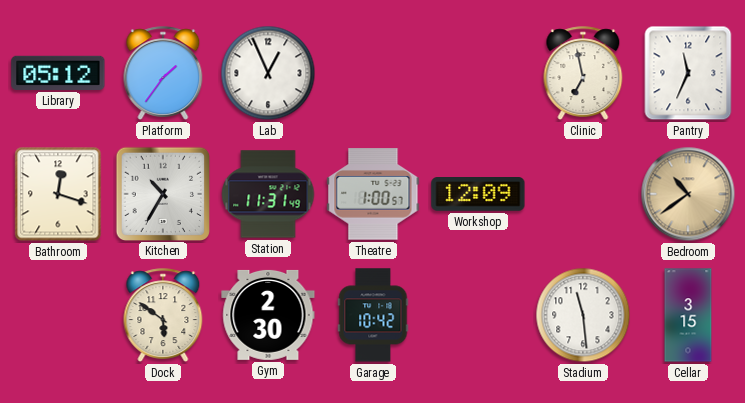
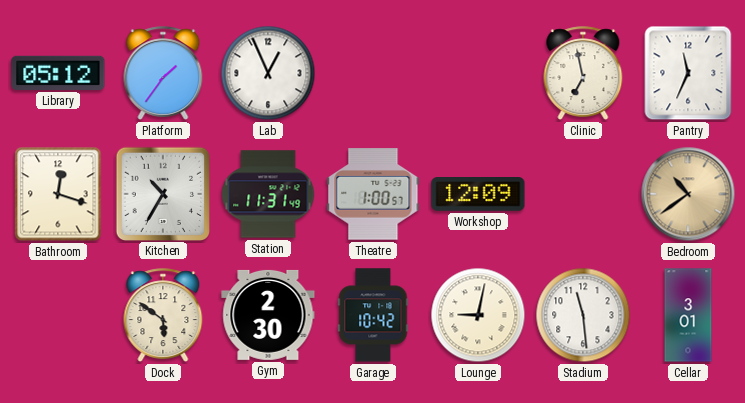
Lounge: none -> 9:02
Cellar: 3:15 -> 3:01
